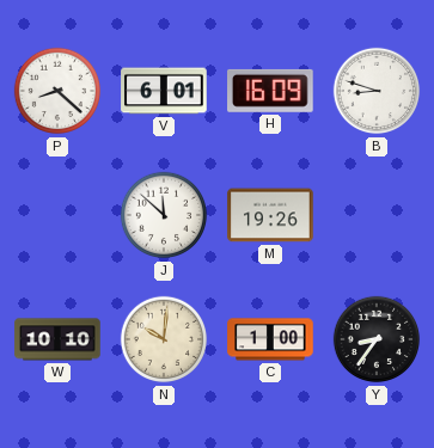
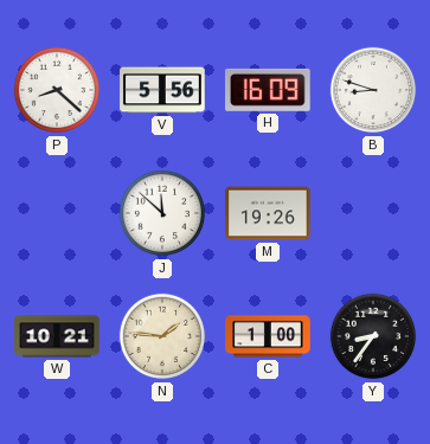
V: 6:01 -> 5:56
W: 10:10 -> 10:21
N: 10:01 -> 1:46
